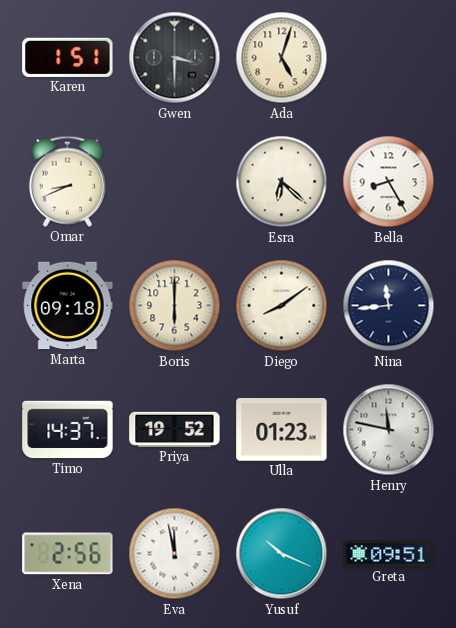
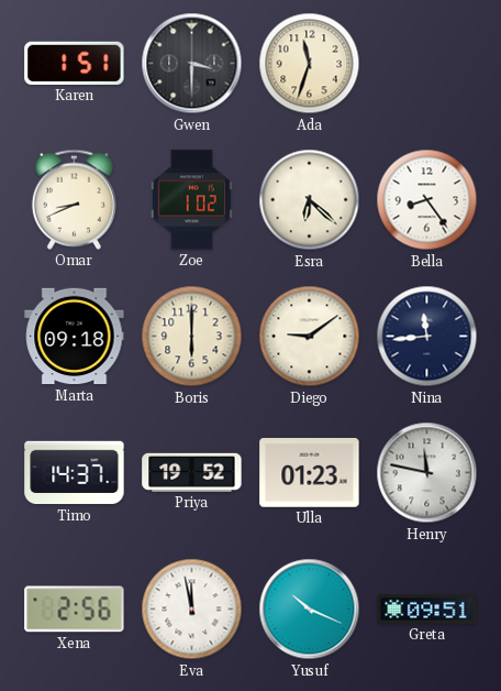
Ada: 5:03 -> 11:33
Zoe: none -> 1:02
Bella: 8:25 -> 8:24
Diego: 8:09 -> 9:09
